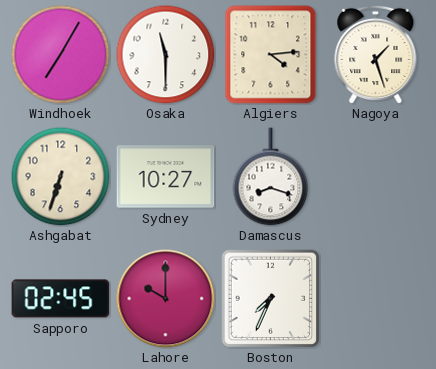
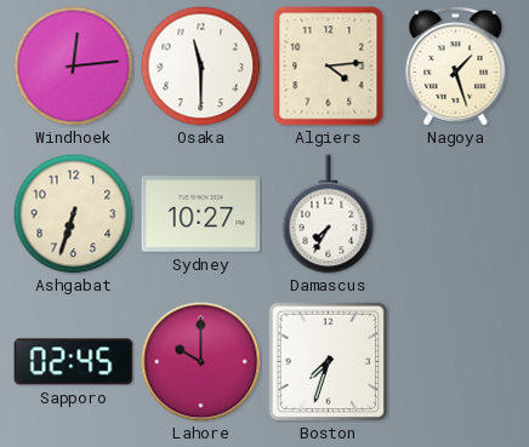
Windhoek: 7:05 -> 12:14
Damascus: 8:18 -> 7:35
Boston: 7:34 -> 7:33
